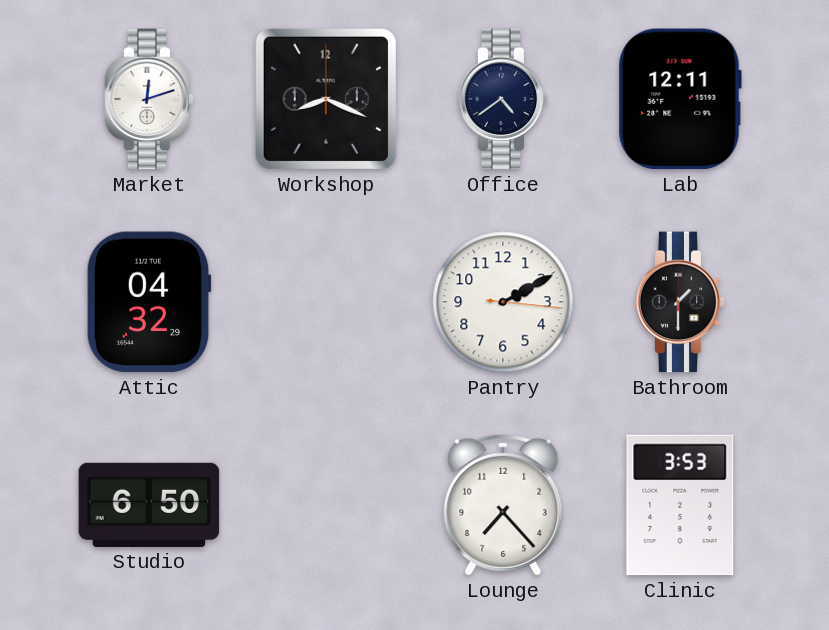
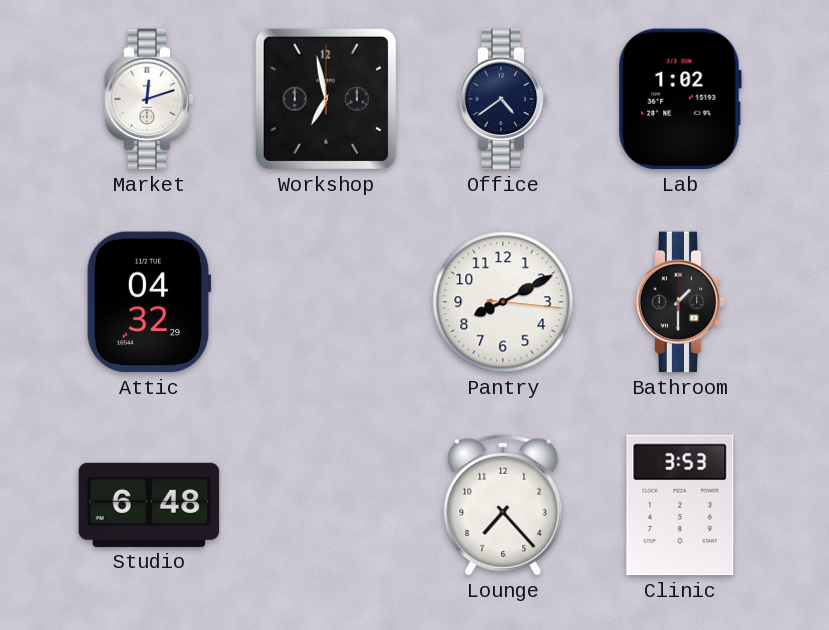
Workshop: 8:19 -> 6:58
Lab: 12:11 -> 1:02
Pantry: 2:10 -> 8:10
Studio: 6:50 -> 6:48
